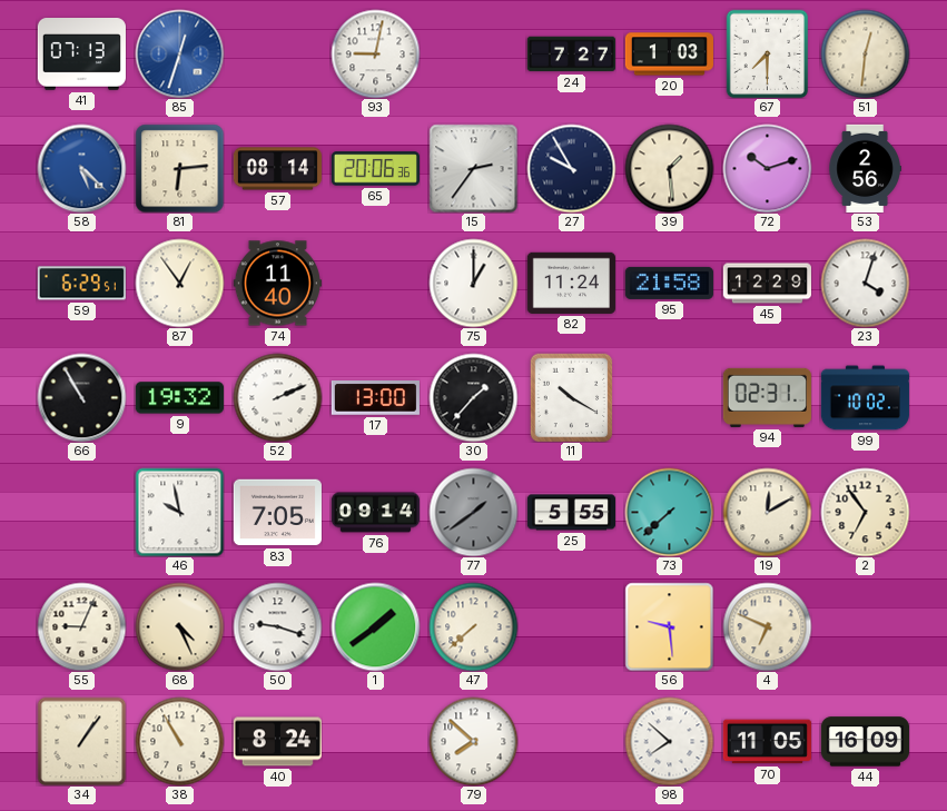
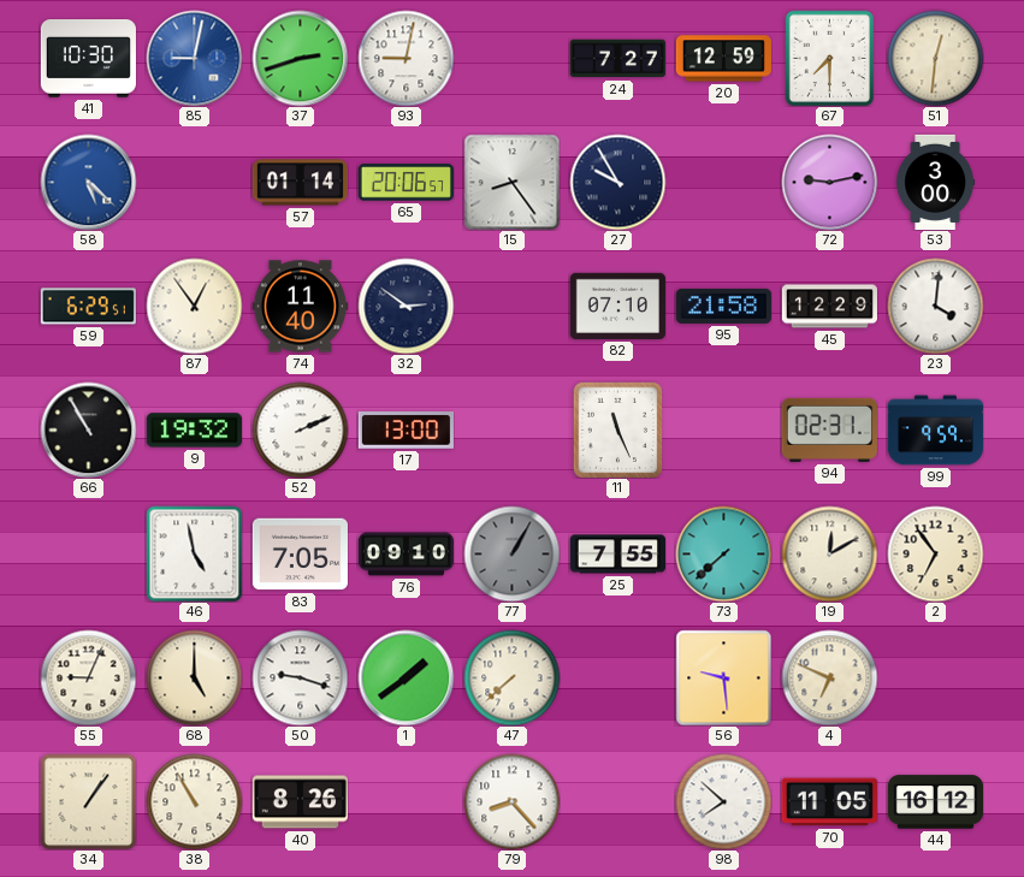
41: 07:13 -> 10:30
85: 12:33 -> 9:02
37: none -> 2:42
20: 1:03 -> 12:59
81: 6:14 -> none
57: 08:14 -> 01:14
65: 20:06:36 -> 20:06:57
15: 2:36 -> 8:24
39: 1:29 -> none
72: 10:12 -> 9:13
53: 2:56 -> 3:00
32: none -> 2:51
75: 1:00 -> none
82: 11:24 -> 07:10
23: 4:03 -> 4:01
30: 1:37 -> none
11: 10:20 -> 11:26
99: 10:02 -> 9:59
46: 9:58 -> 4:58
76: 09:14 -> 09:10
77: 1:39 -> 1:05
25: 5:55 -> 7:55
68: 4:26 -> 5:00
40: 8:24 -> 8:26
79: 7:52 -> 8:23
44: 16:09 -> 16:12
